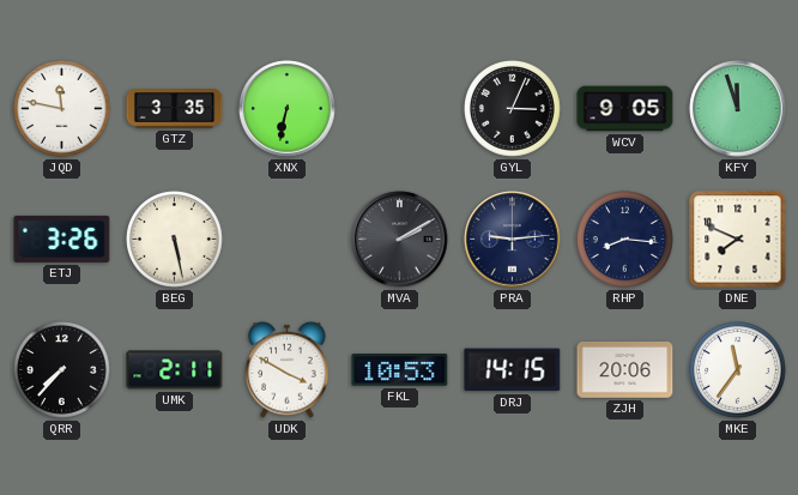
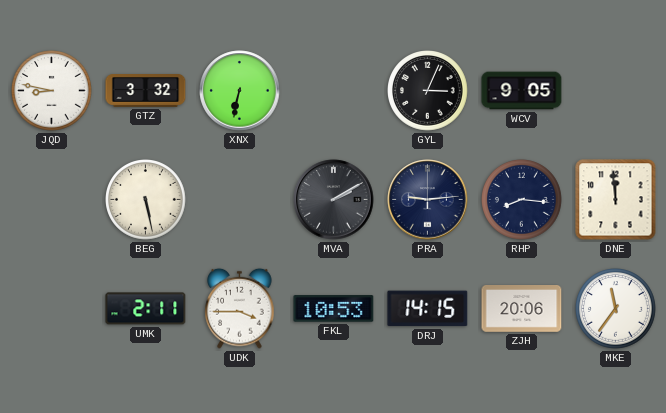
JQD: 11:47 -> 8:47
GTZ: 3:35 -> 3:32
KFY: 11:57 -> none
ETJ: 3:26 -> none
DNE: 7:49 -> 11:59
QRR: 7:37 -> none
UDK: 3:50 -> 3:45
